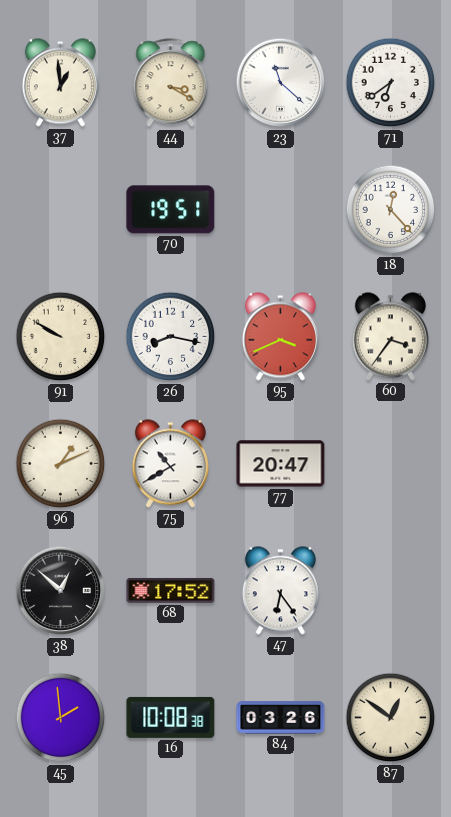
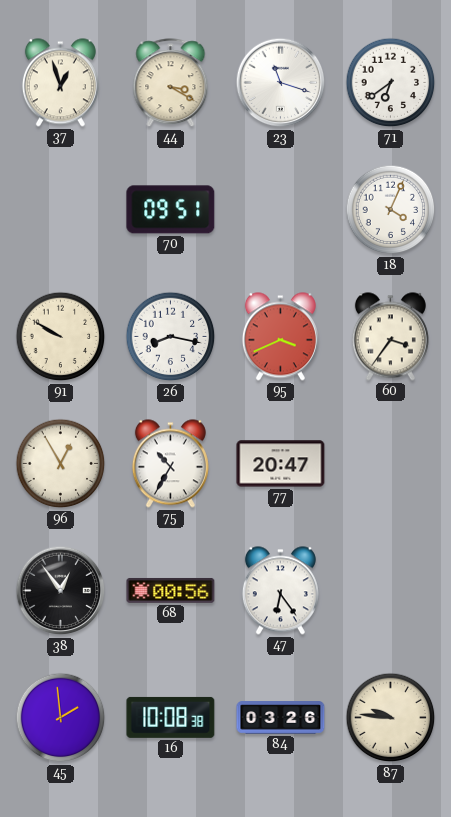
37: 12:59 -> 12:57
23: 11:22 -> 11:18
70: 19:51 -> 09:51
18: 12:23 -> 4:04
96: 1:11 -> 12:55
75: 10:40 -> 10:35
38: 12:52 -> 12:54
68: 17:52 -> 00:56
87: 12:51 -> 9:46
